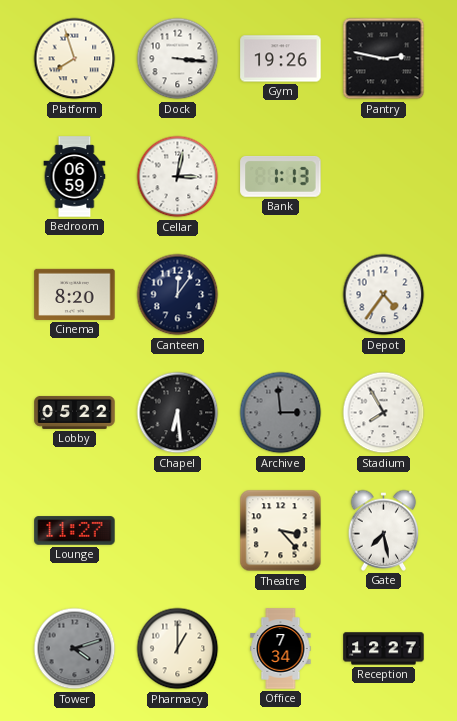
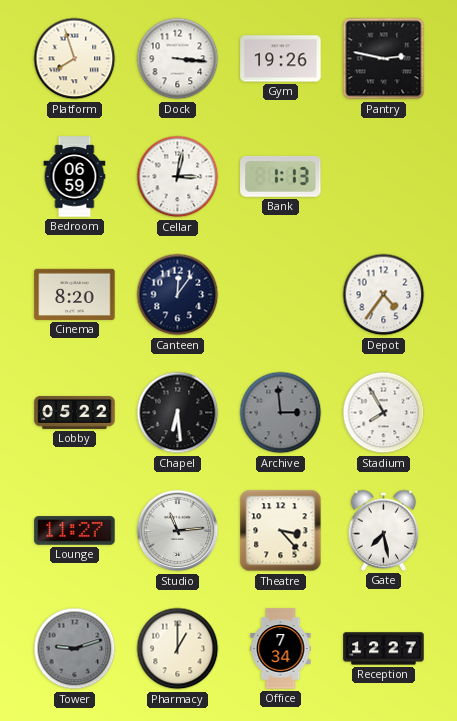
Studio: none -> 11:14
Tower: 4:12 -> 9:12
